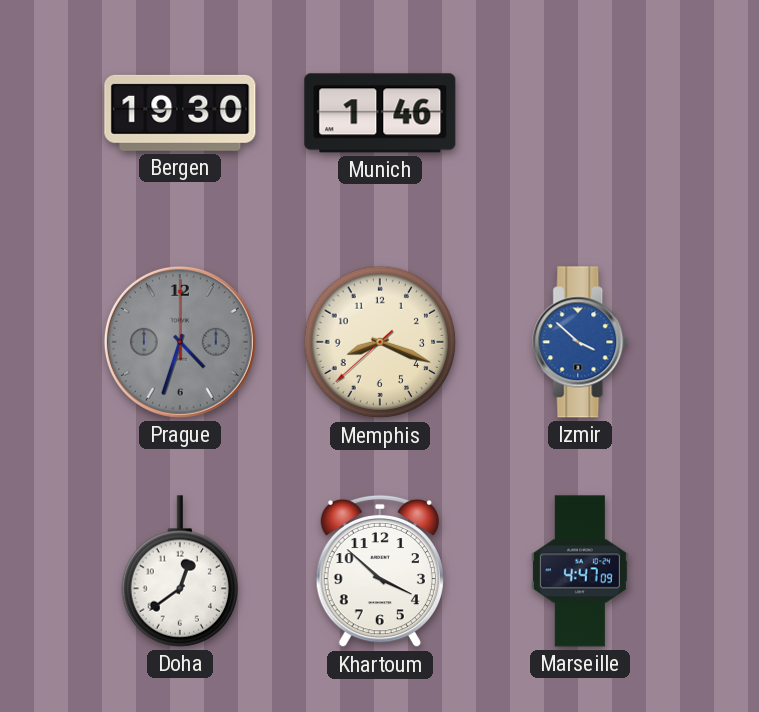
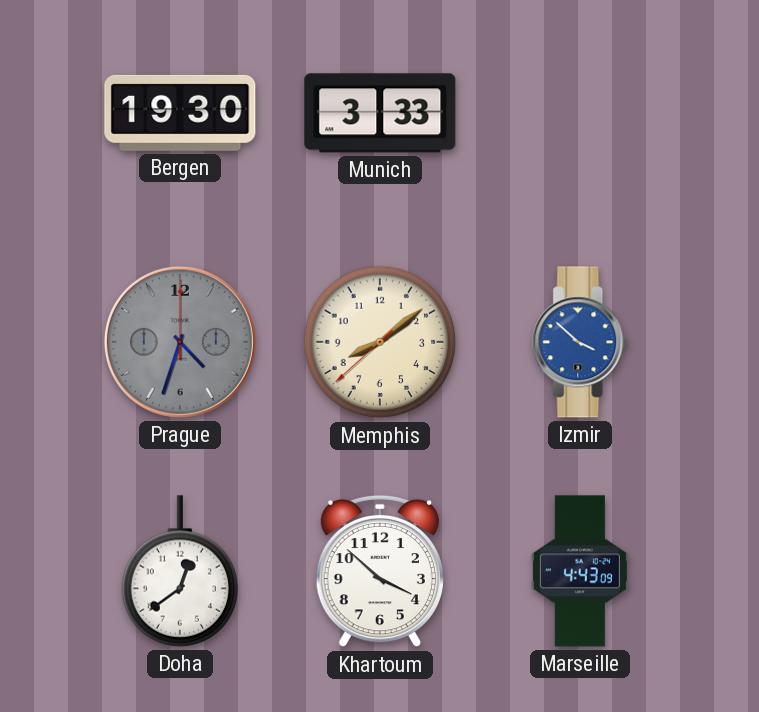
Munich: 1:46 -> 3:33
Memphis: 8:18 -> 8:08
Marseille: 4:47 -> 4:43
